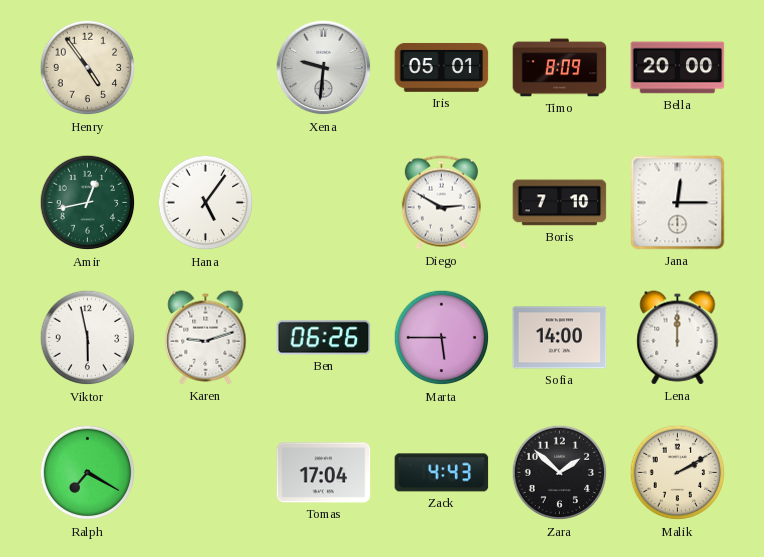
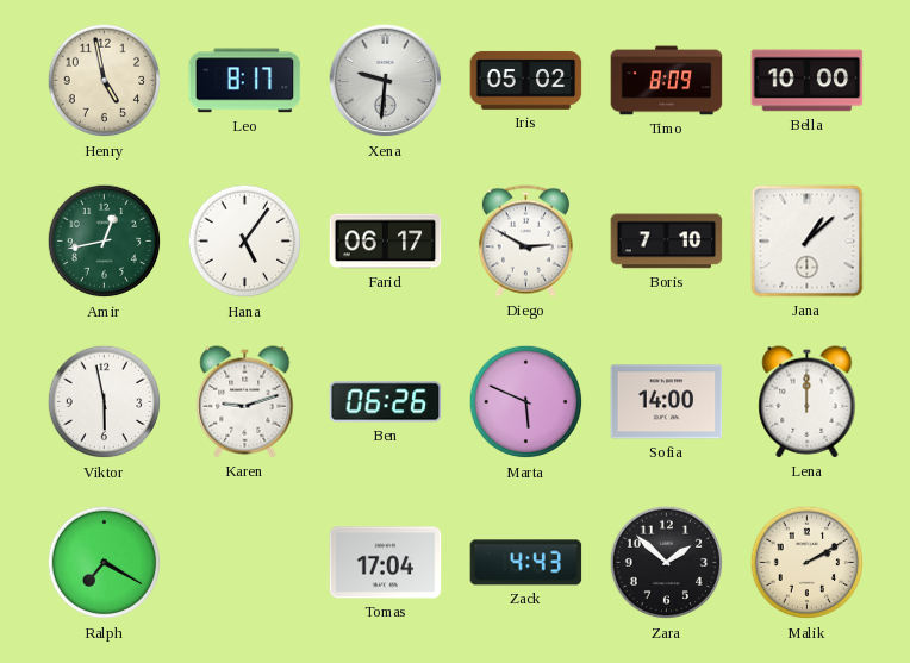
Henry: 4:54 -> 4:58
Leo: none -> 8:17
Iris: 05:01 -> 05:02
Bella: 20:00 -> 10:00
Farid: none -> 06:17
Jana: 12:15 -> 1:08
Marta: 5:45 -> 5:49
